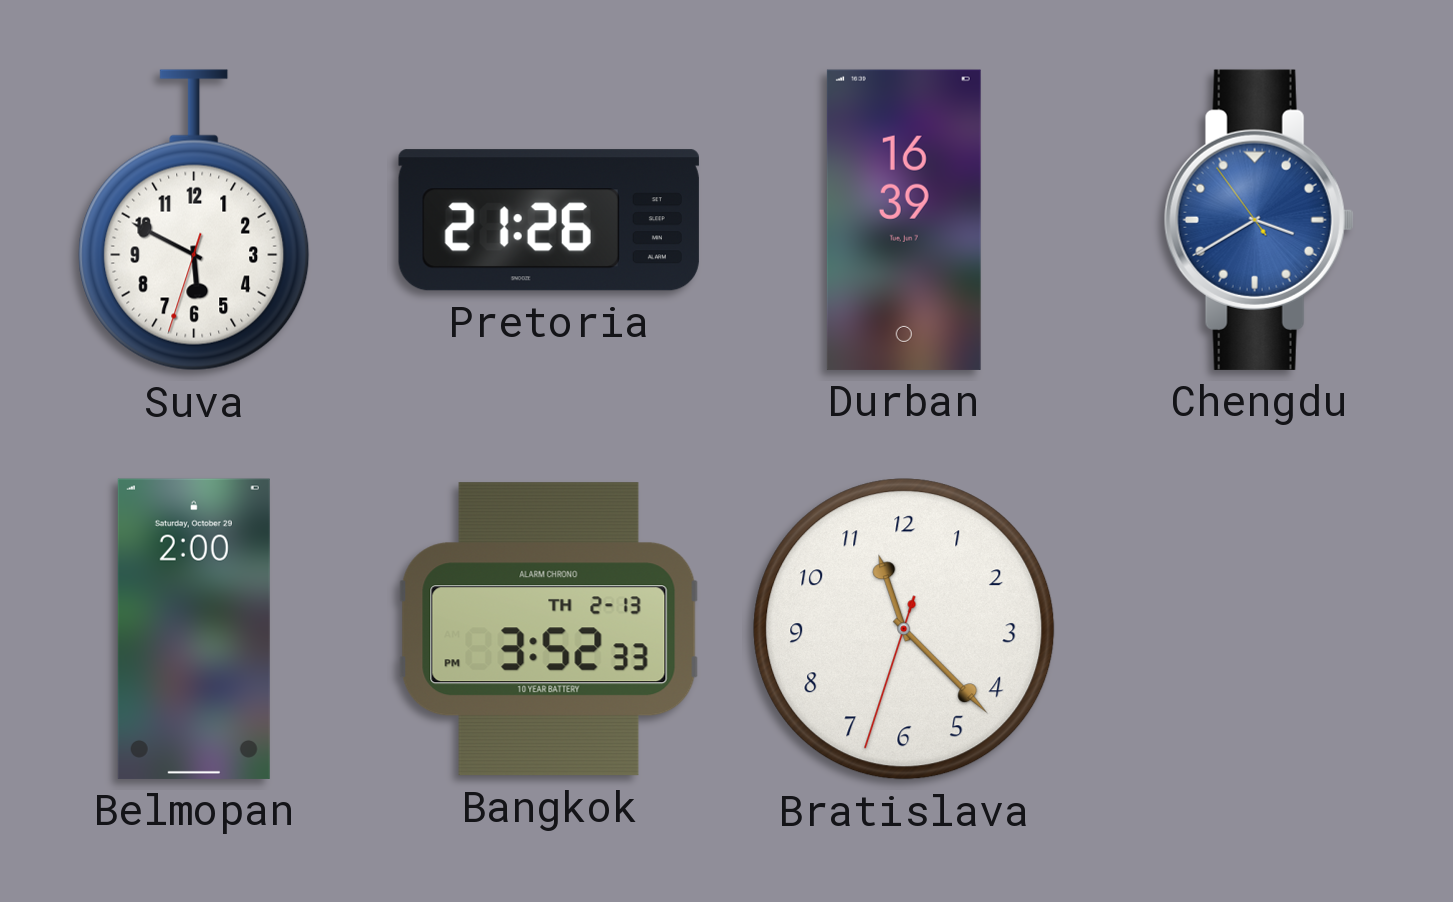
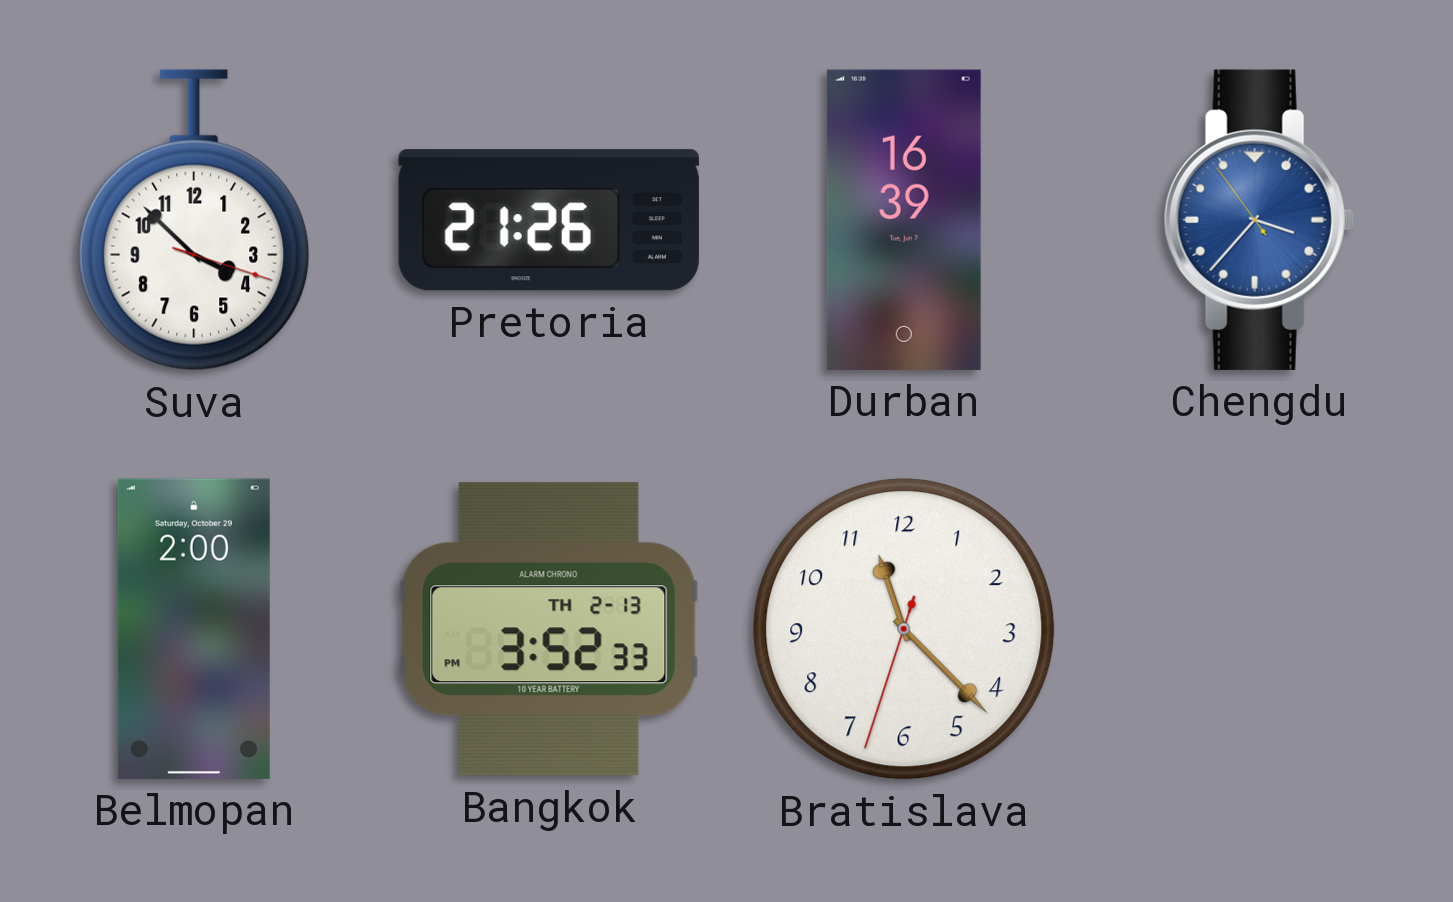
Suva: 5:49 -> 3:52
Chengdu: 3:39 -> 3:36
